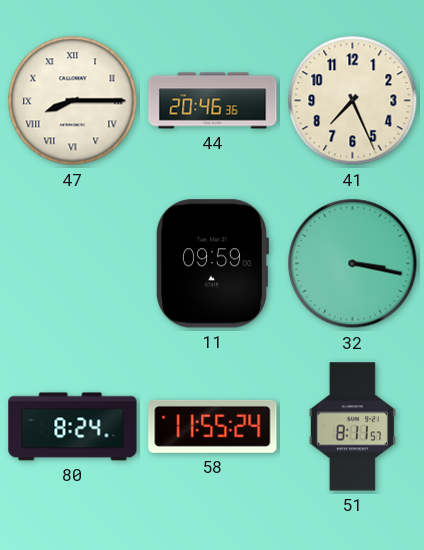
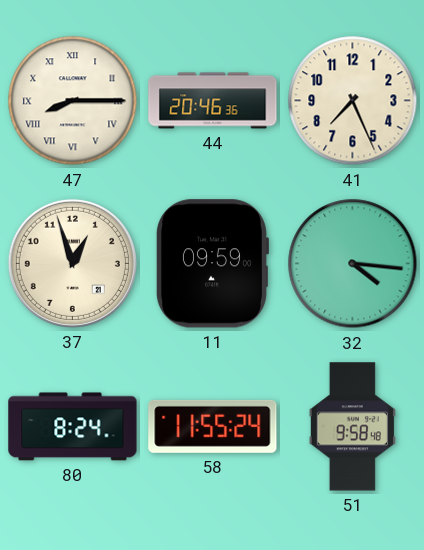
37: none -> 12:57
32: 3:17 -> 4:16
51: 8:11 -> 9:58
